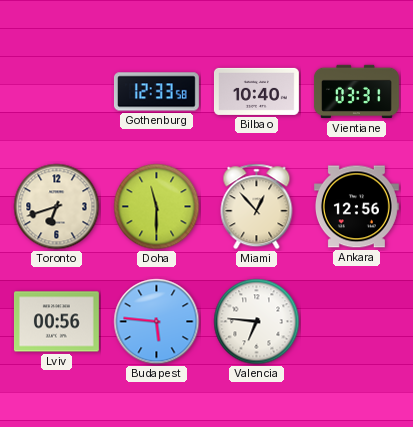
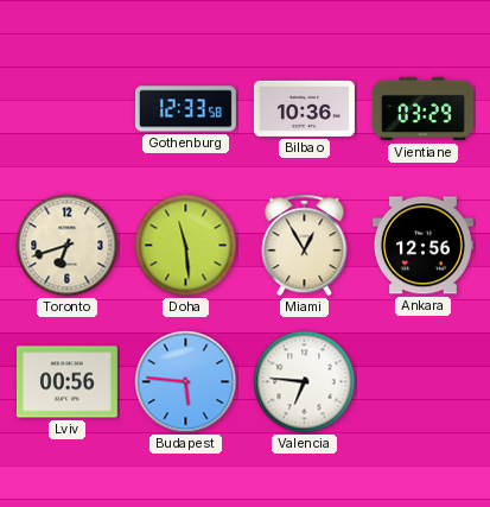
Bilbao: 10:40 -> 10:36
Vientiane: 03:31 -> 03:29
Doha: 11:30 -> 11:29
Miami: 12:53 -> 12:55
